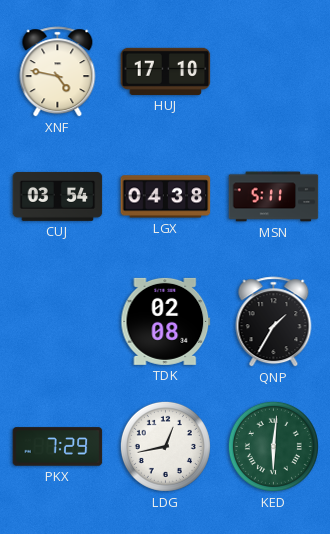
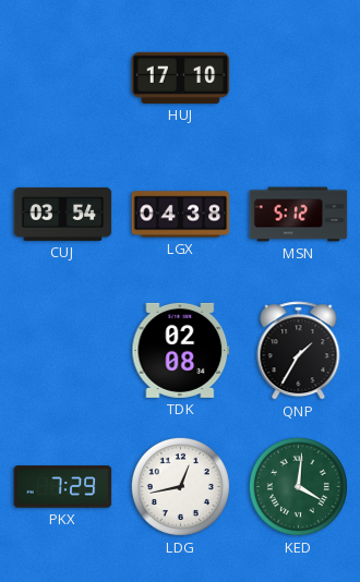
XNF: 4:47 -> none
MSN: 5:11 -> 5:12
KED: 6:01 -> 4:01
